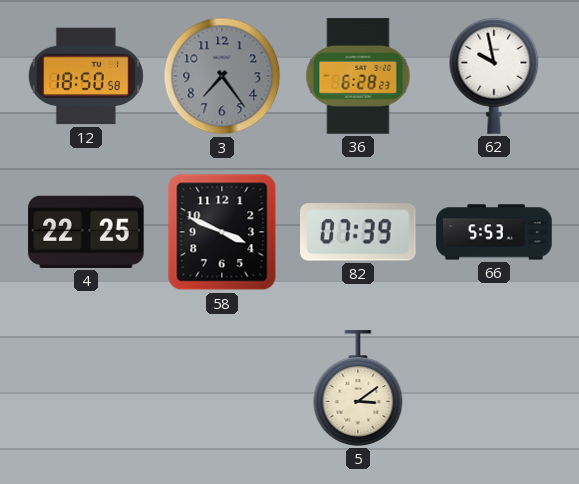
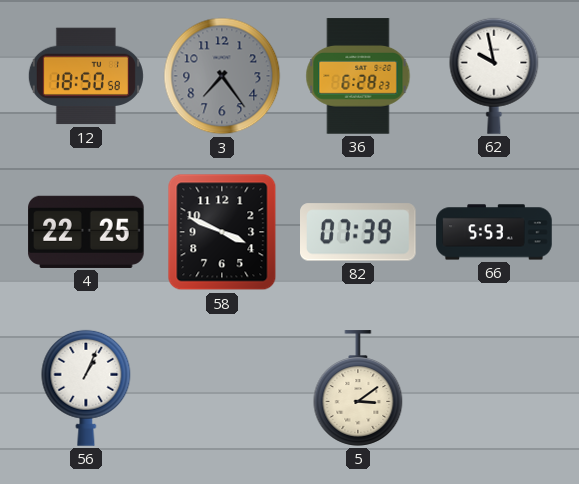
56: none -> 1:04
